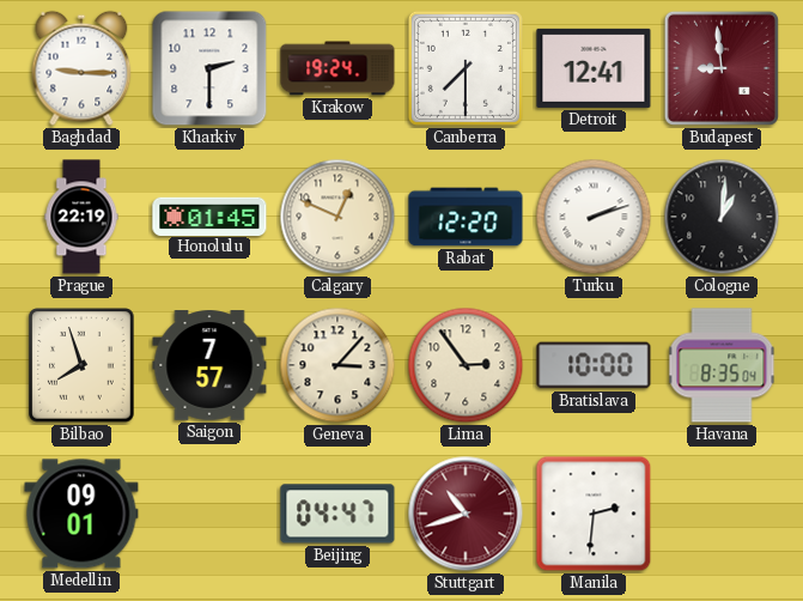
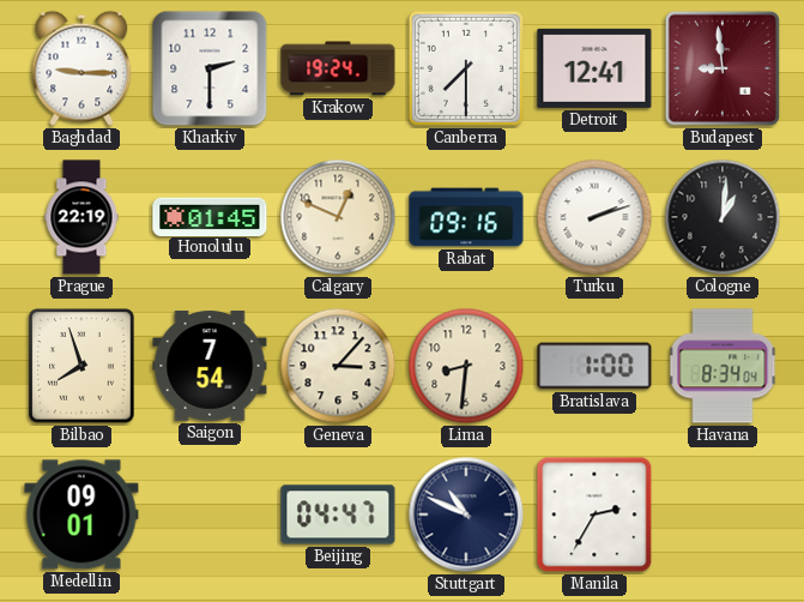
Rabat: 12:20 -> 09:16
Saigon: 7:57 -> 7:54
Lima: 2:54 -> 8:31
Bratislava: 10:00 -> 1:00
Havana: 8:35 -> 8:34
Stuttgart: 10:42 -> 10:49
Stuttgart dial: burgundy -> navy
Manila: 2:31 -> 2:35
